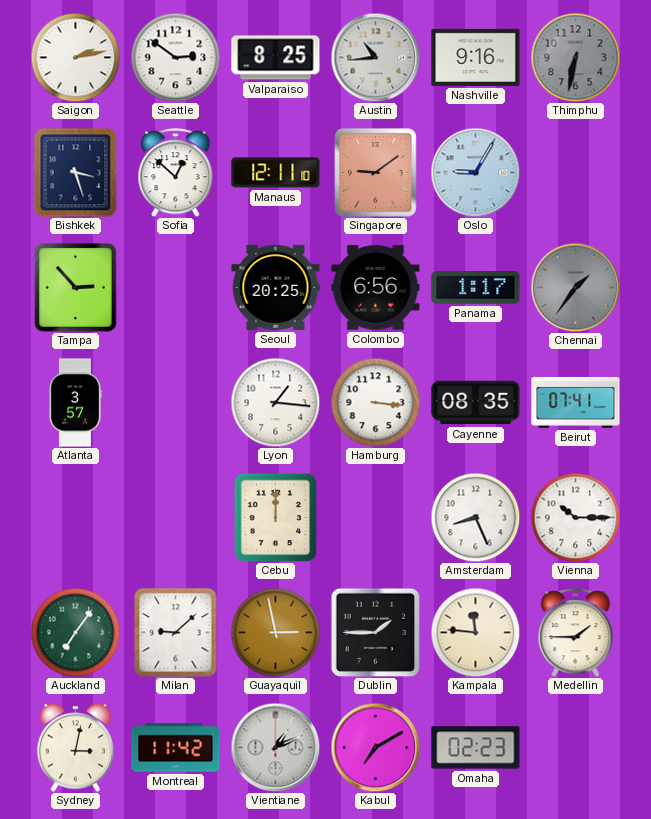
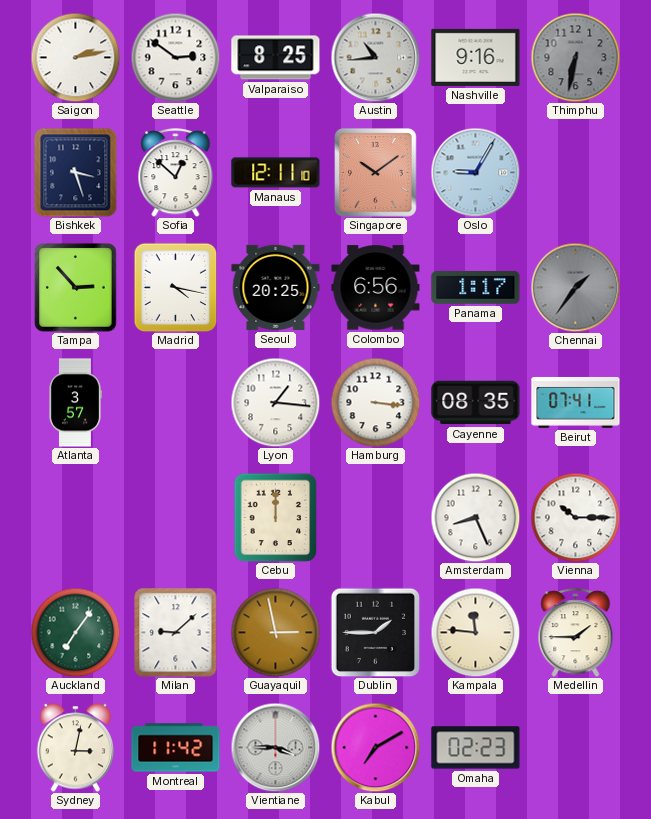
Singapore: 9:09 -> 10:09
Madrid: none -> 4:17
Vientiane: 1:11 -> 3:45
